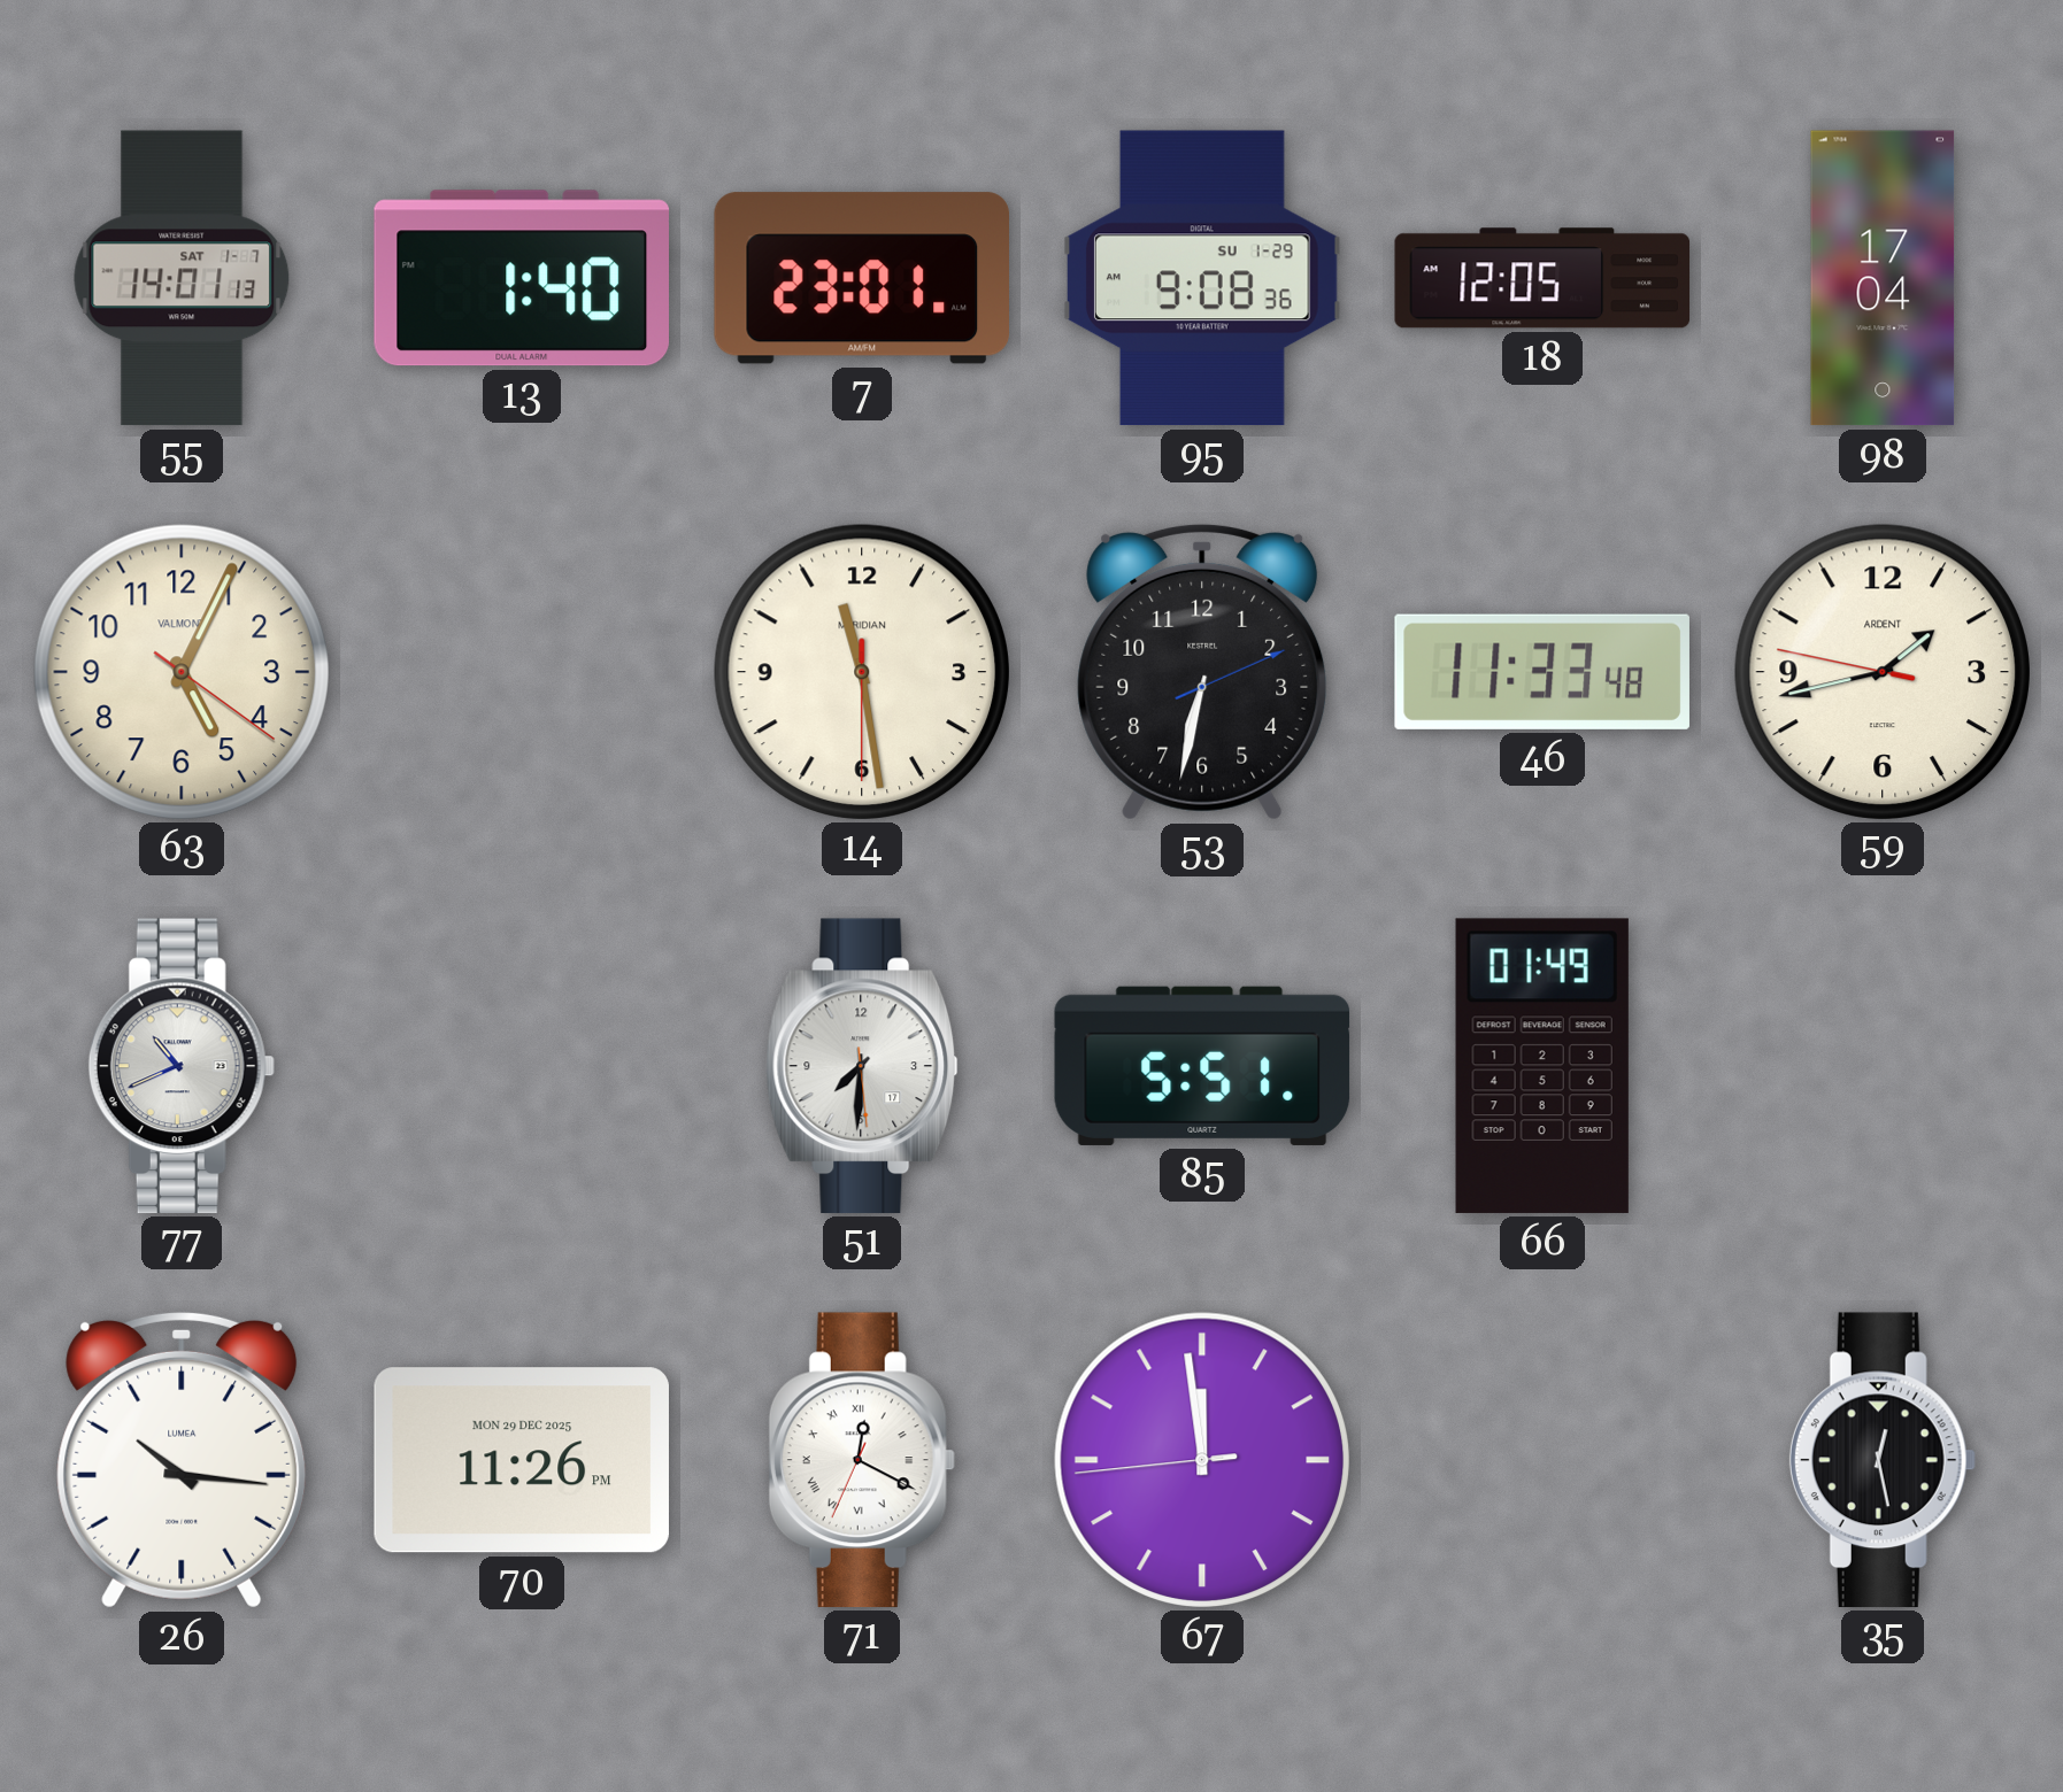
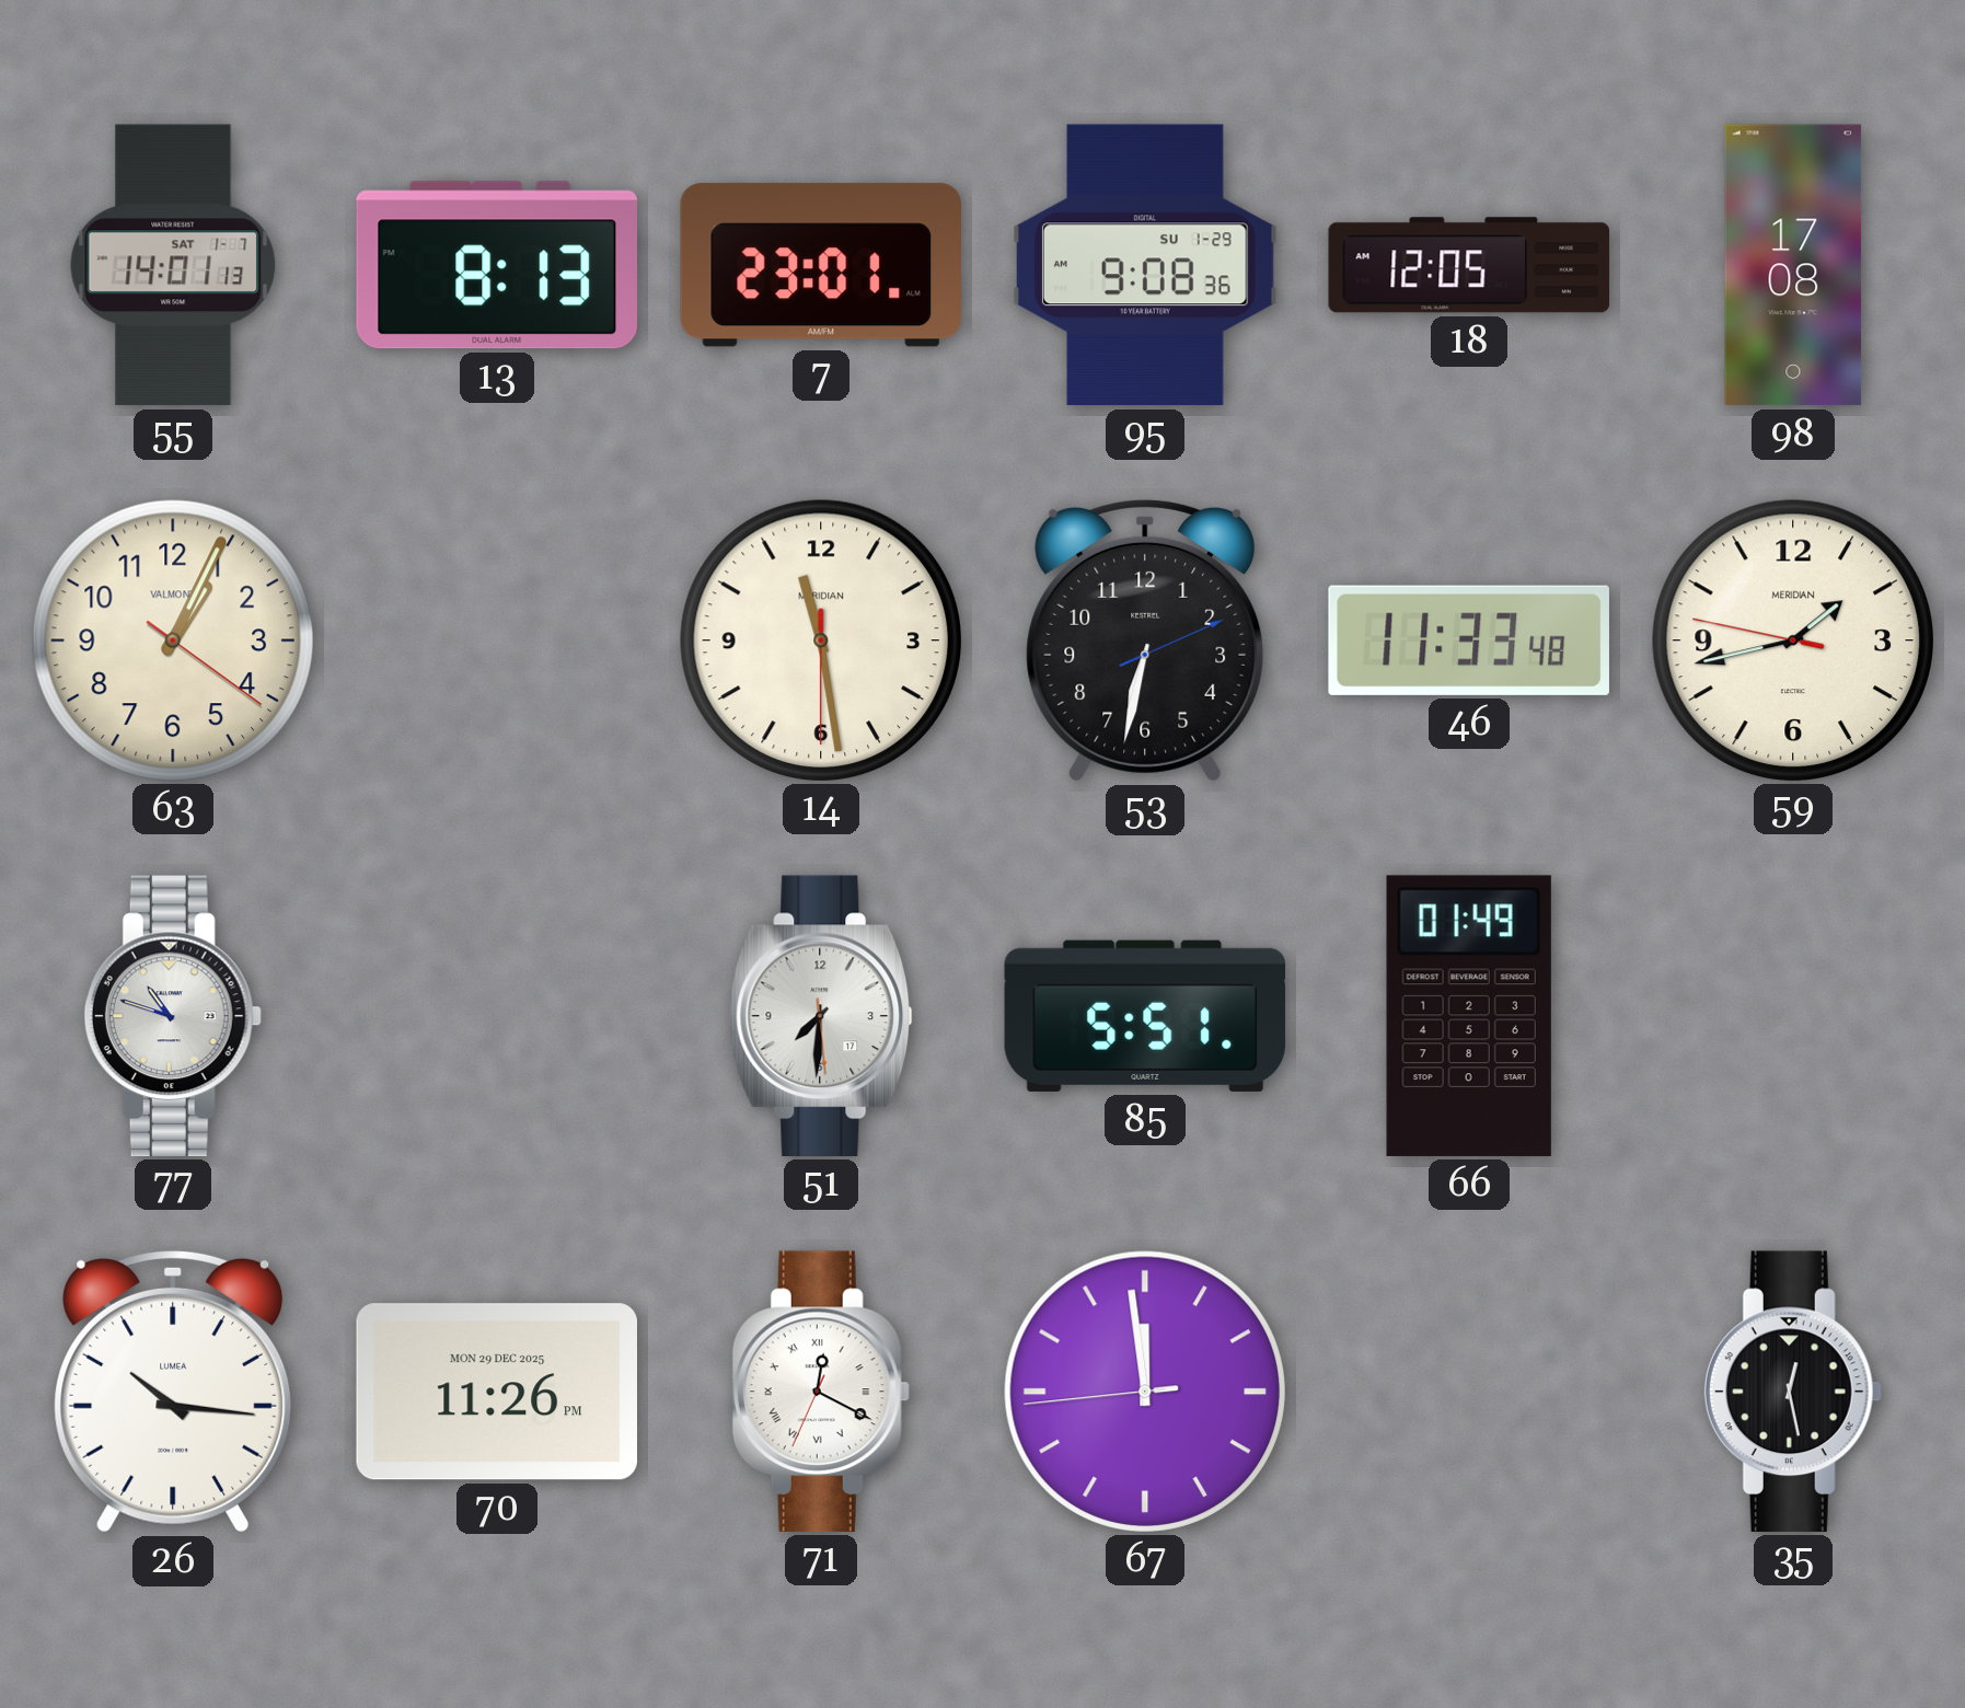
13: 1:40 -> 8:13
98: 17:04 -> 17:08
63: 5:04 -> 1:04
59 brand: ARDENT -> MERIDIAN
77: 10:41 -> 10:48
